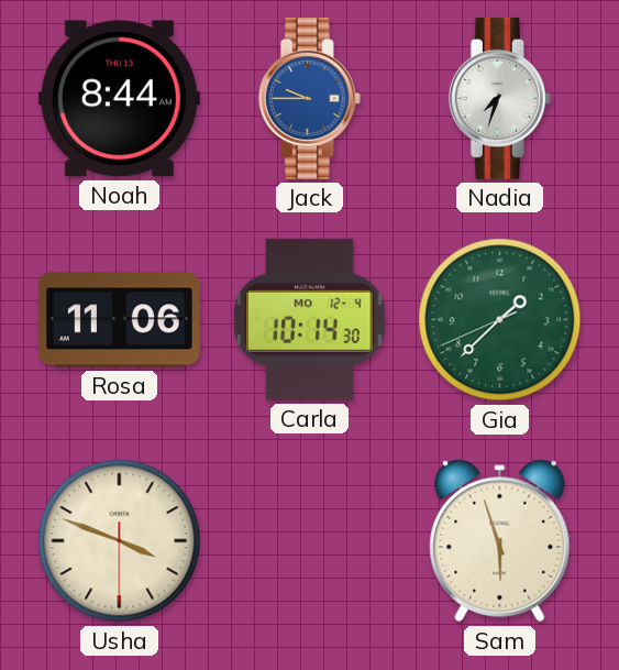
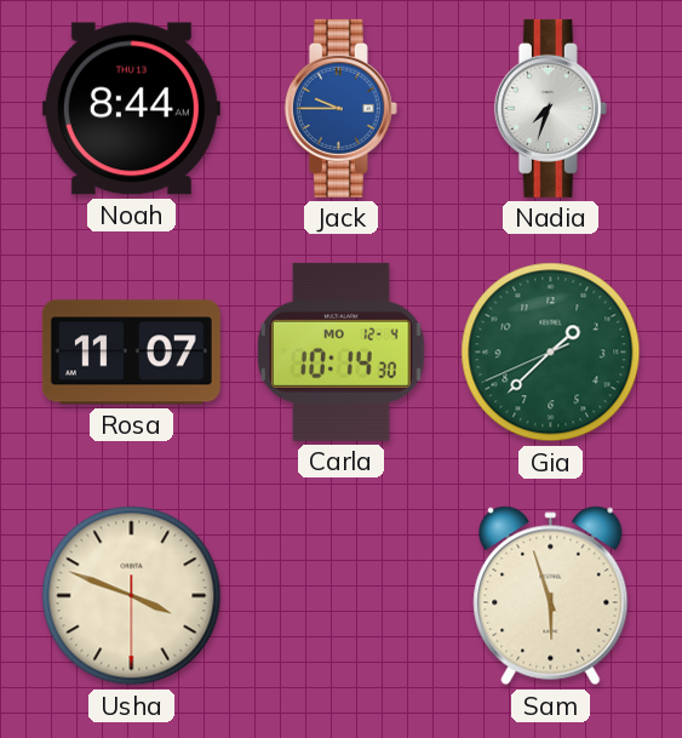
Rosa: 11:06 -> 11:07
